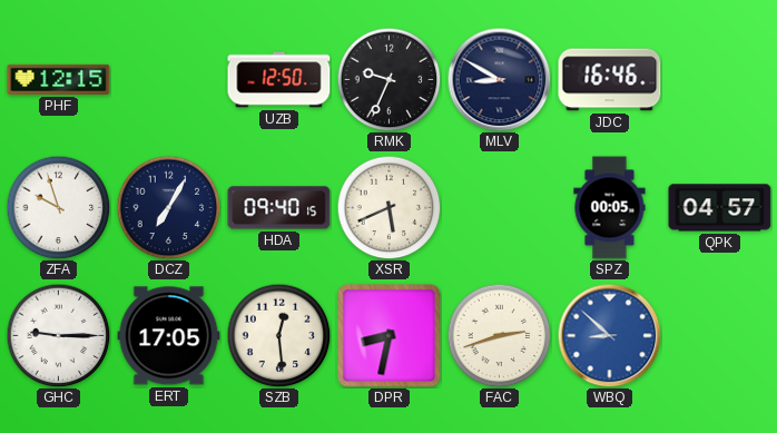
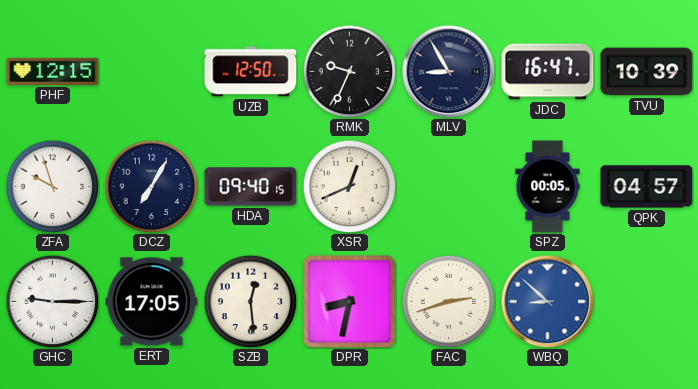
MLV: 8:50 -> 8:55
JDC: 16:46 -> 16:47
TVU: none -> 10:39
XSR: 5:41 -> 12:41
